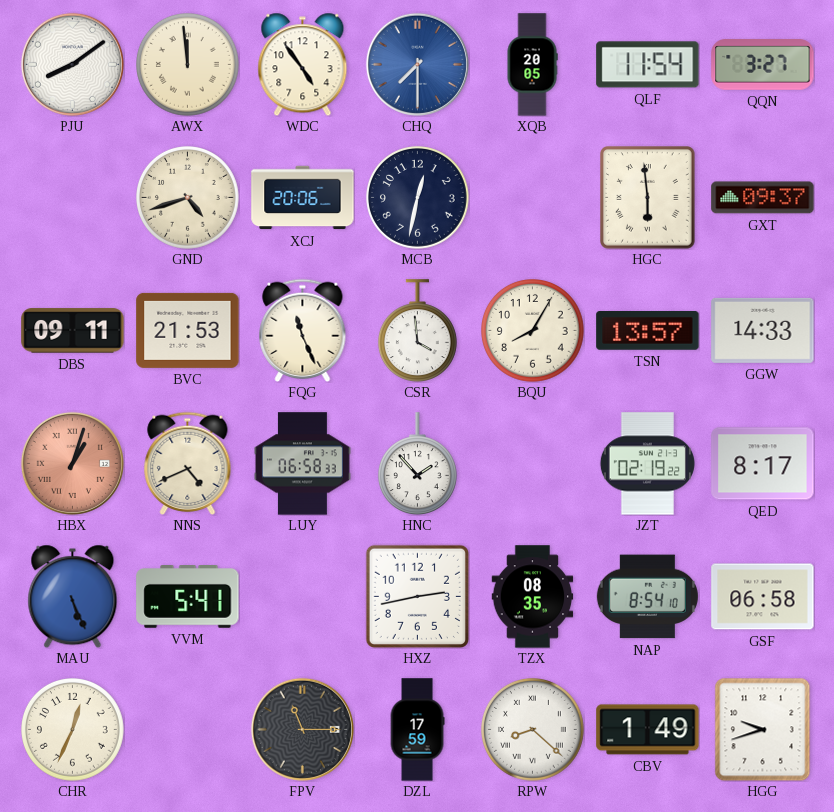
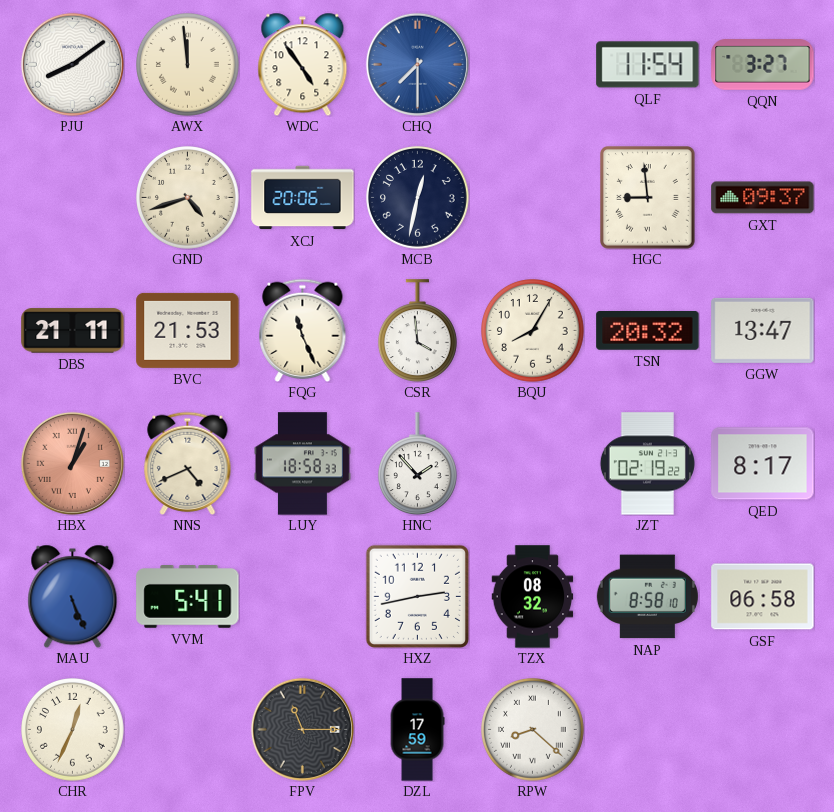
XQB: 20:05 -> none
HGC: 5:59 -> 8:59
DBS: 09:11 -> 21:11
TSN: 13:57 -> 20:32
GGW: 14:33 -> 13:47
LUY: 06:58 -> 18:58
TZX: 08:35 -> 08:32
NAP: 8:54 -> 8:58
CBV: 1:49 -> none
HGG: 9:42 -> none
